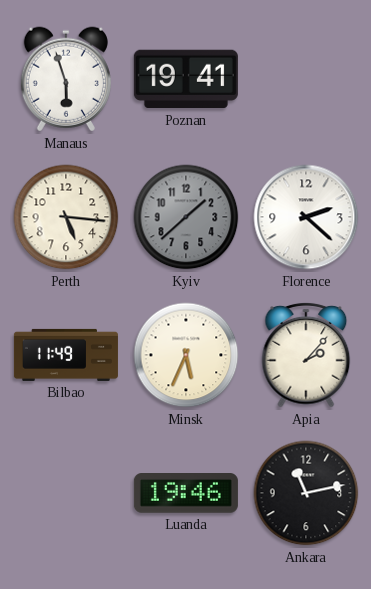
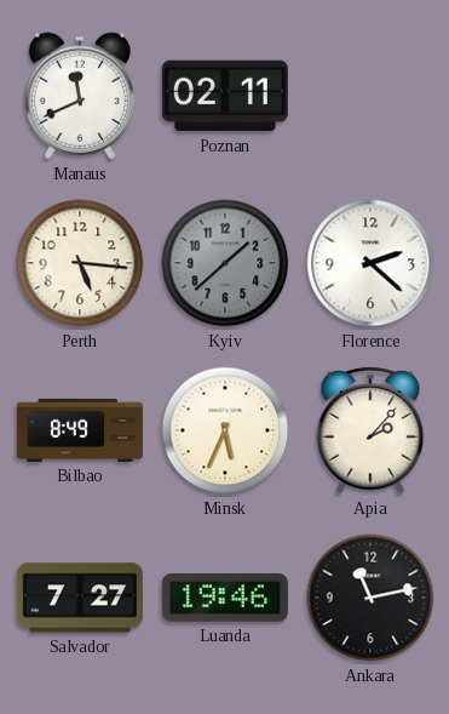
Manaus: 5:57 -> 11:41
Poznan: 19:41 -> 02:11
Bilbao: 11:49 -> 8:49
Salvador: none -> 7:27
